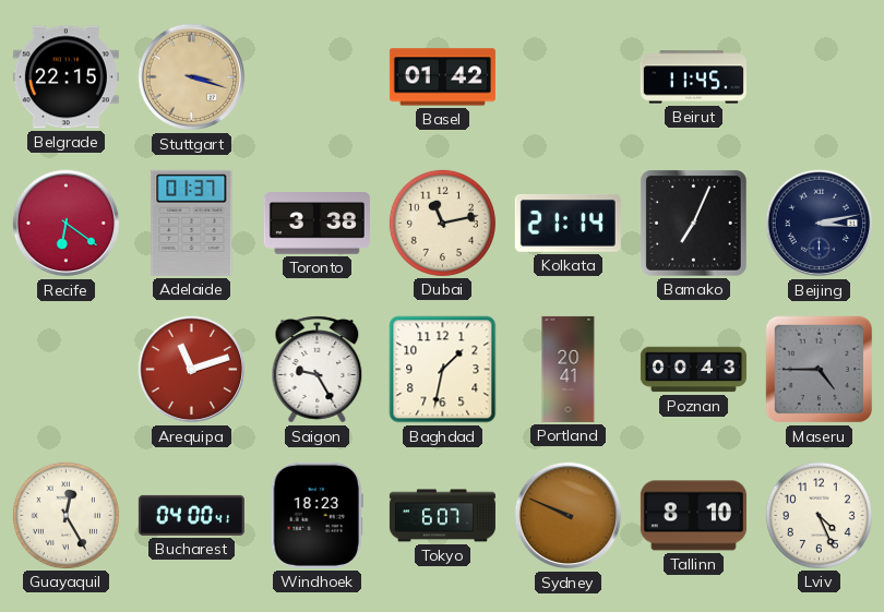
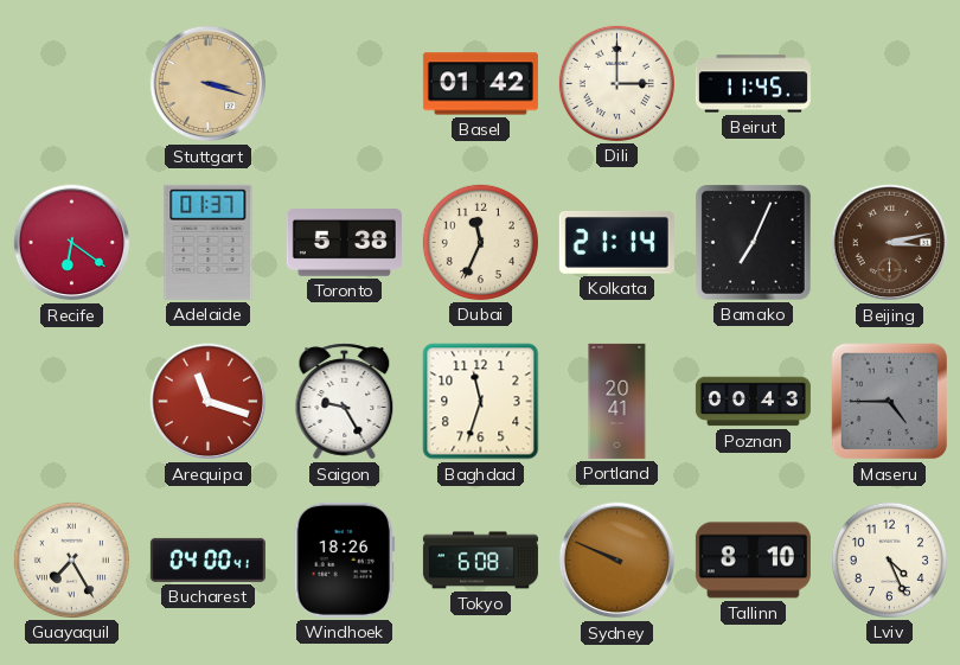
Belgrade: 22:15 -> none
Dili: none -> 3:00
Toronto: 3:38 -> 5:38
Dubai: 11:13 -> 11:34
Beijing dial: navy -> brown
Arequipa: 11:12 -> 11:18
Baghdad: 1:32 -> 11:33
Guayaquil: 12:25 -> 7:25
Windhoek: 18:23 -> 18:26
Tokyo: 6:07 -> 6:08
